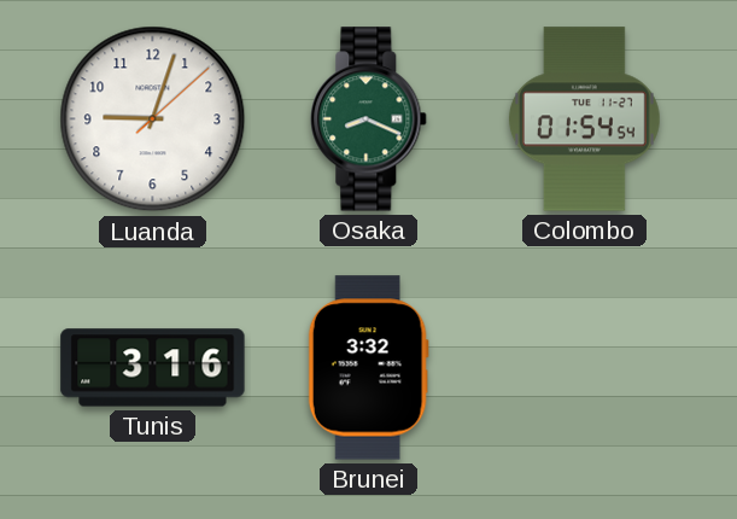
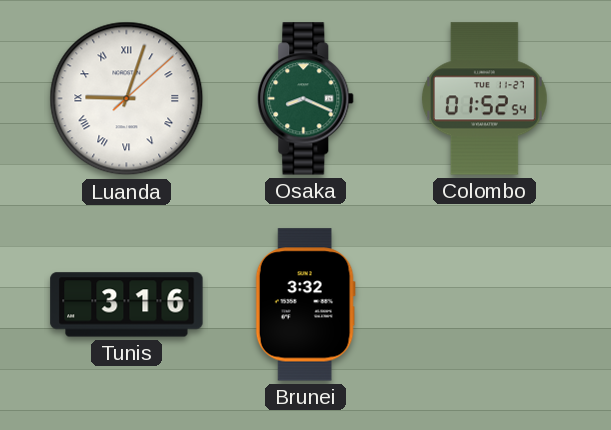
Luanda numerals: Arabic -> Roman
Colombo: 01:54 -> 01:52
